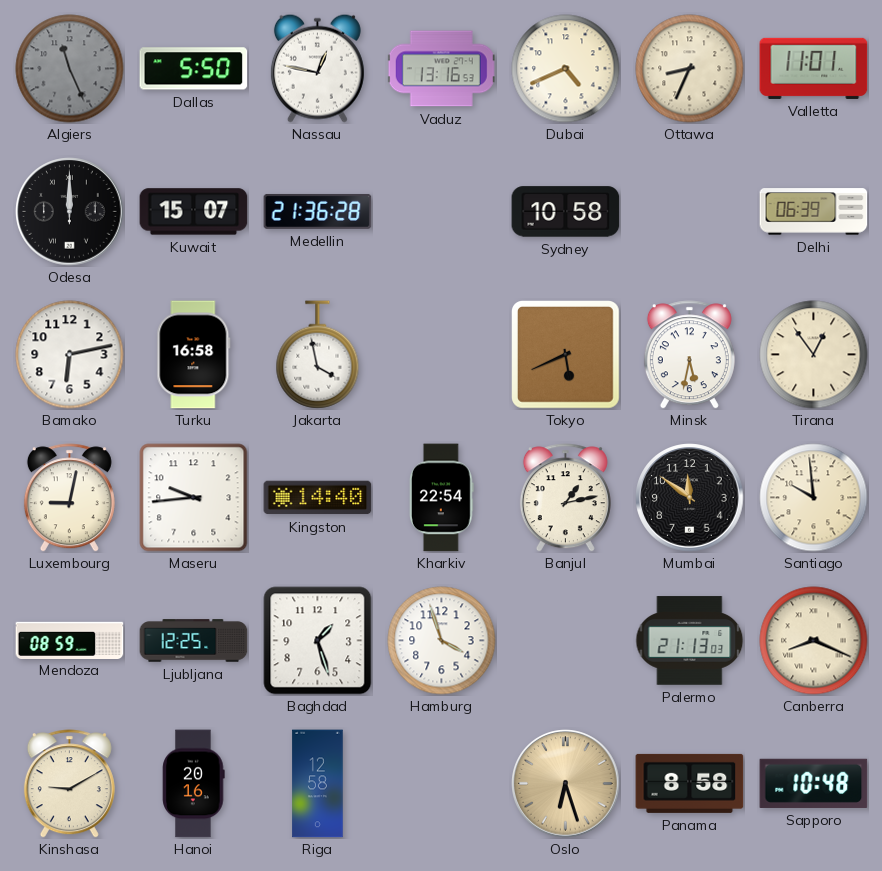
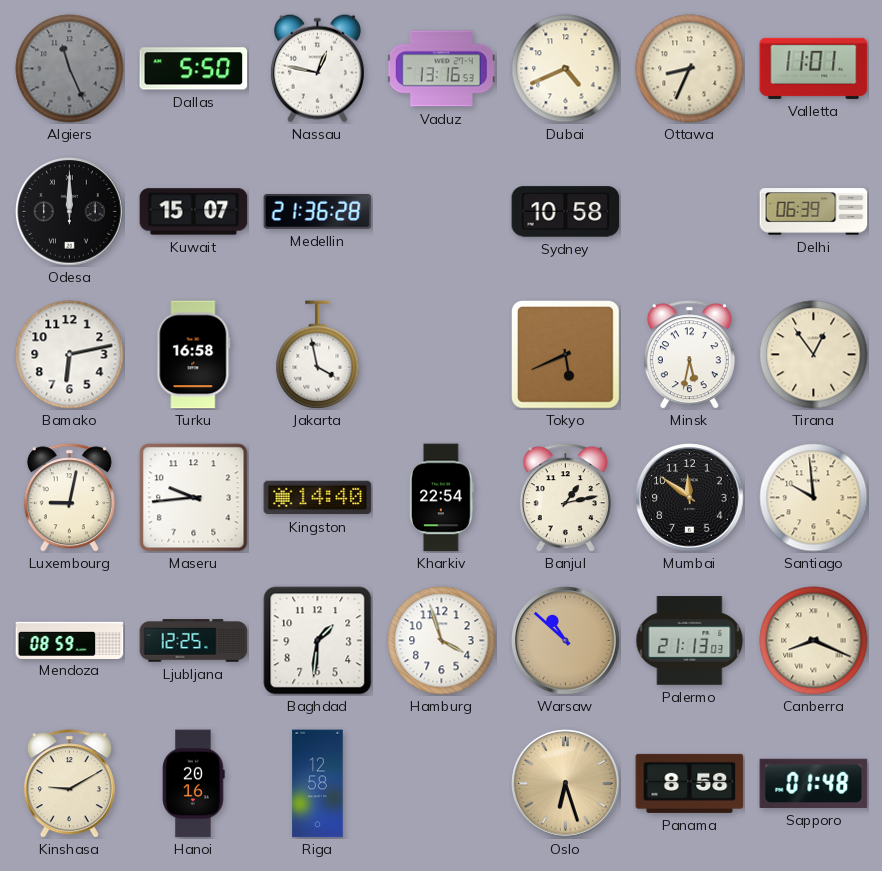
Baghdad: 1:27 -> 1:31
Warsaw: none -> 10:52
Sapporo: 10:48 -> 01:48
